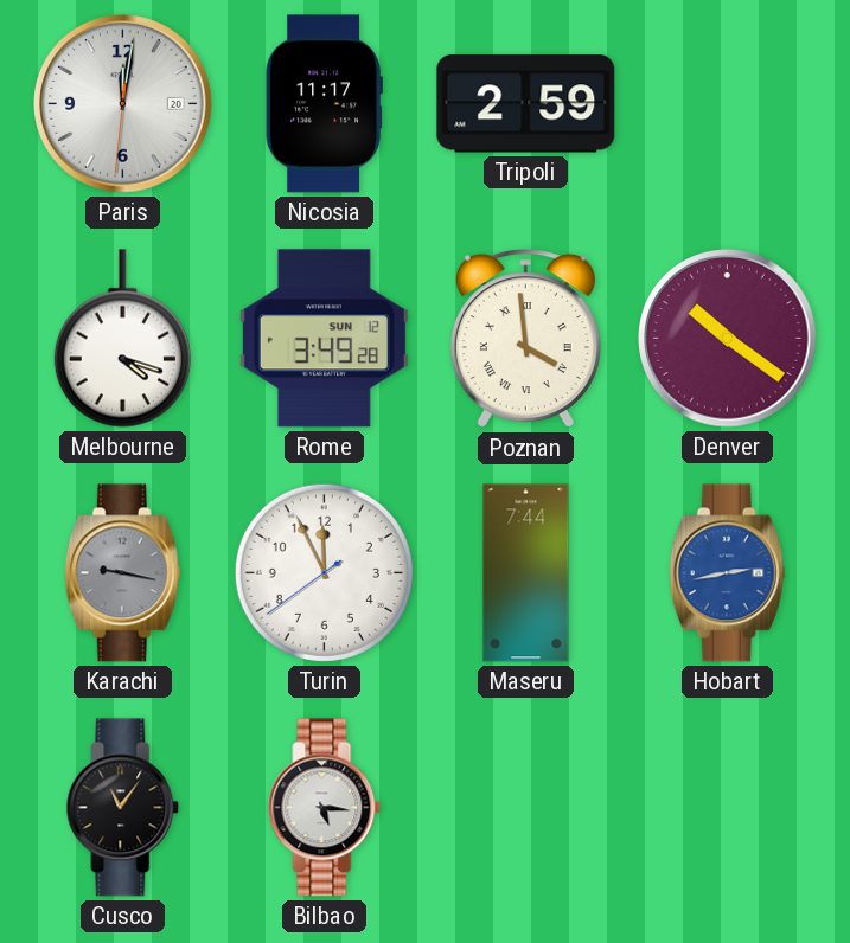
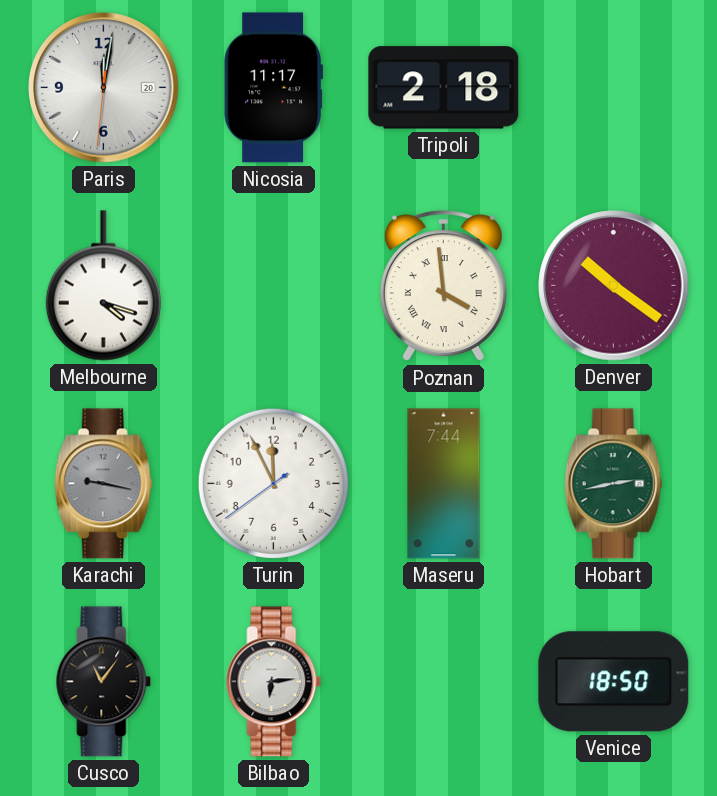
Tripoli: 2:59 -> 2:18
Rome: 3:49 -> none
Hobart dial: blue -> green
Bilbao: 5:16 -> 6:14
Venice: none -> 18:50
